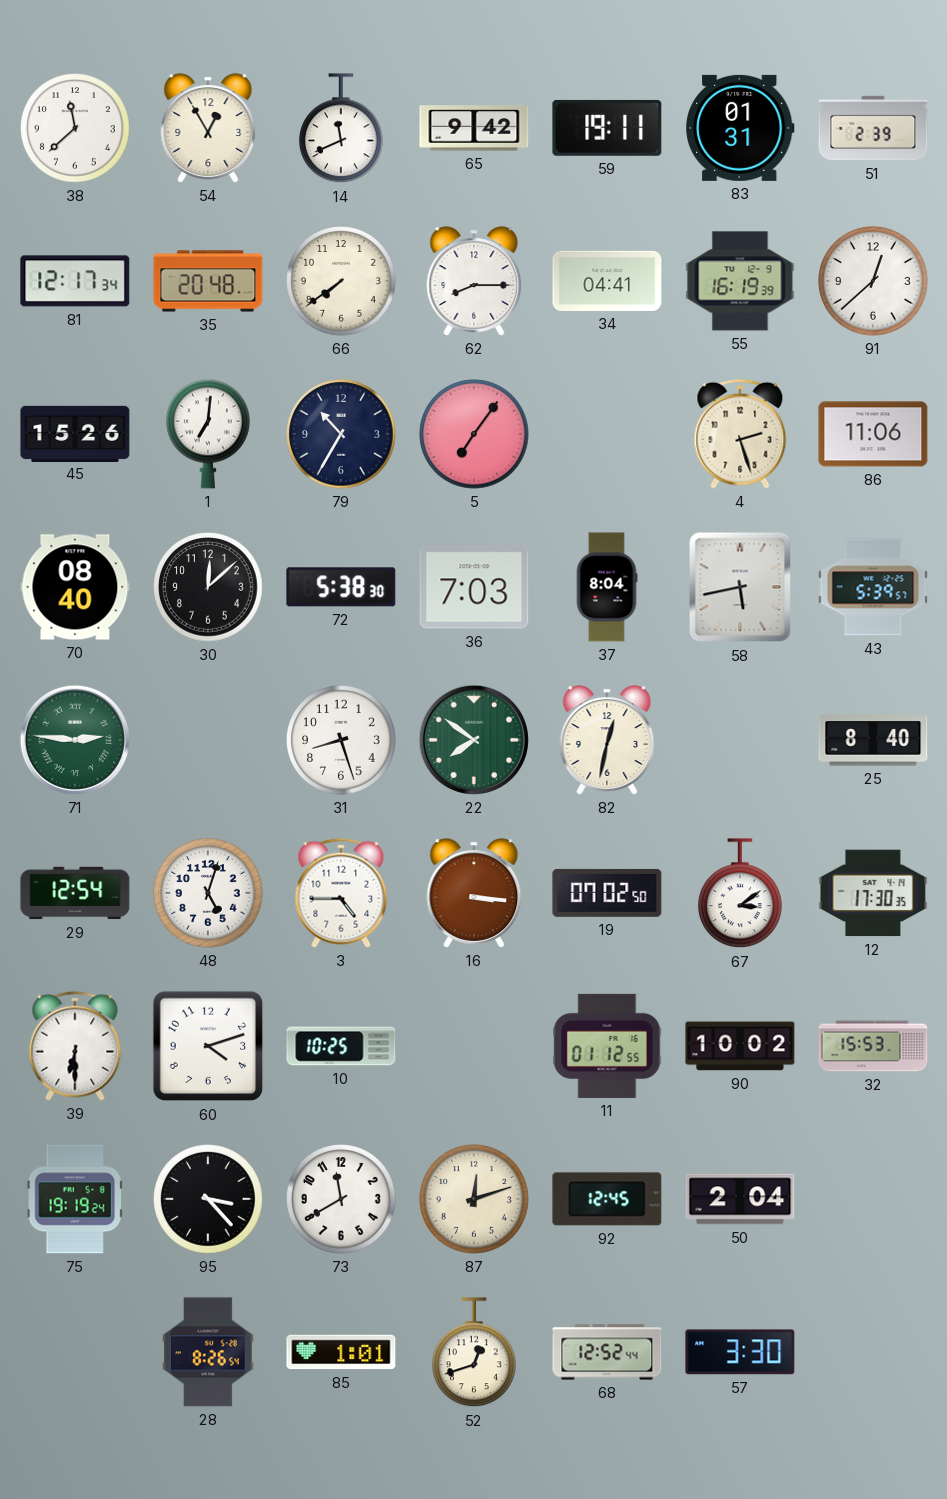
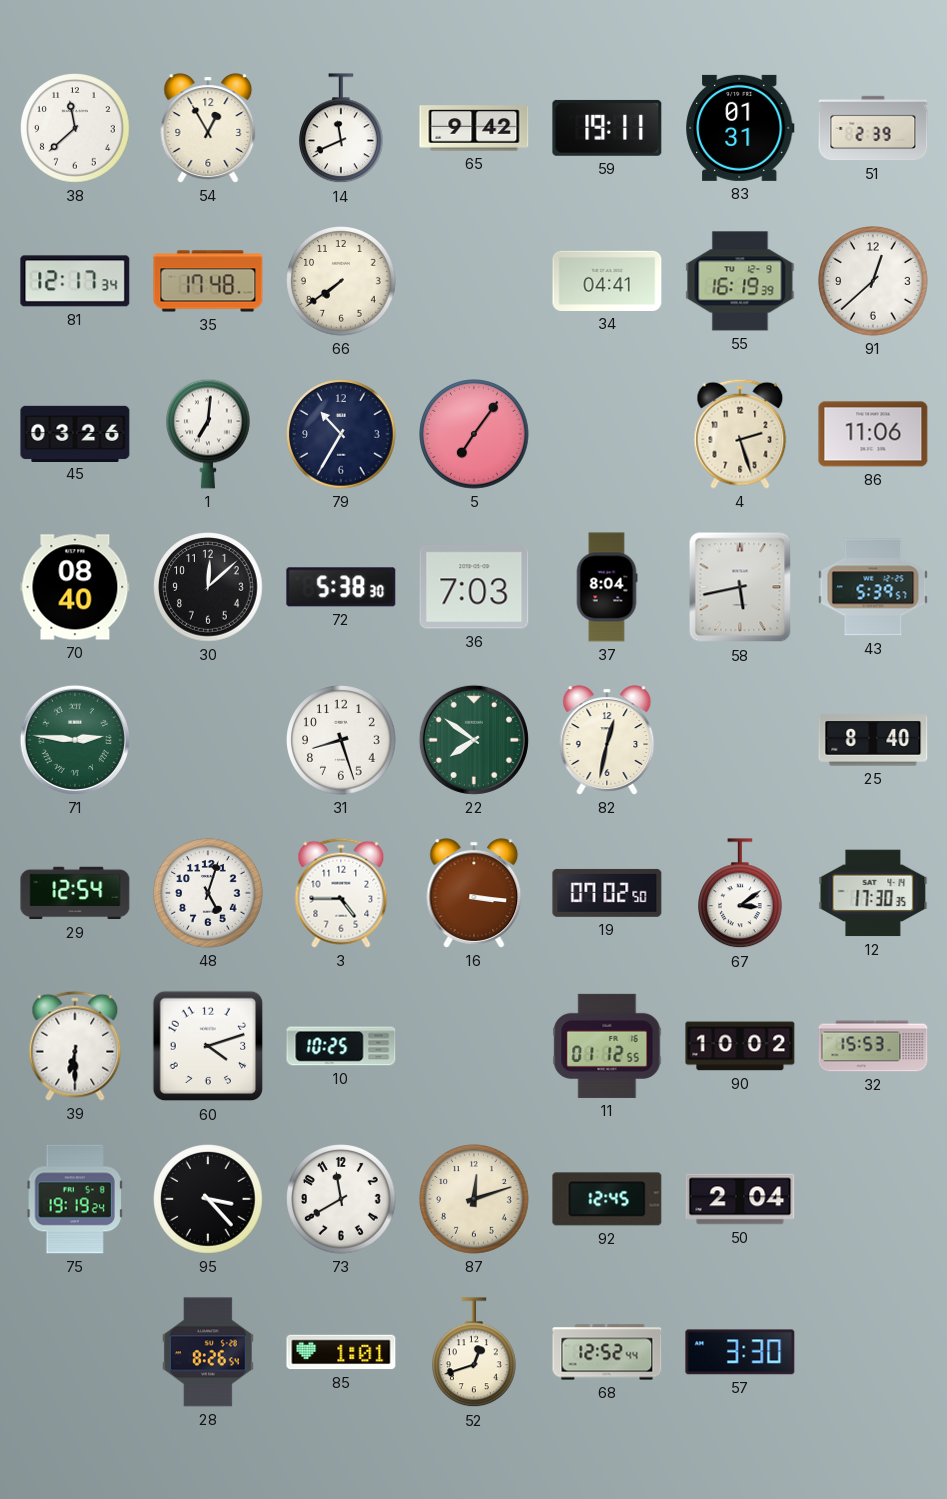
35: 20:48 -> 17:48
62: 8:15 -> none
45: 15:26 -> 03:26
